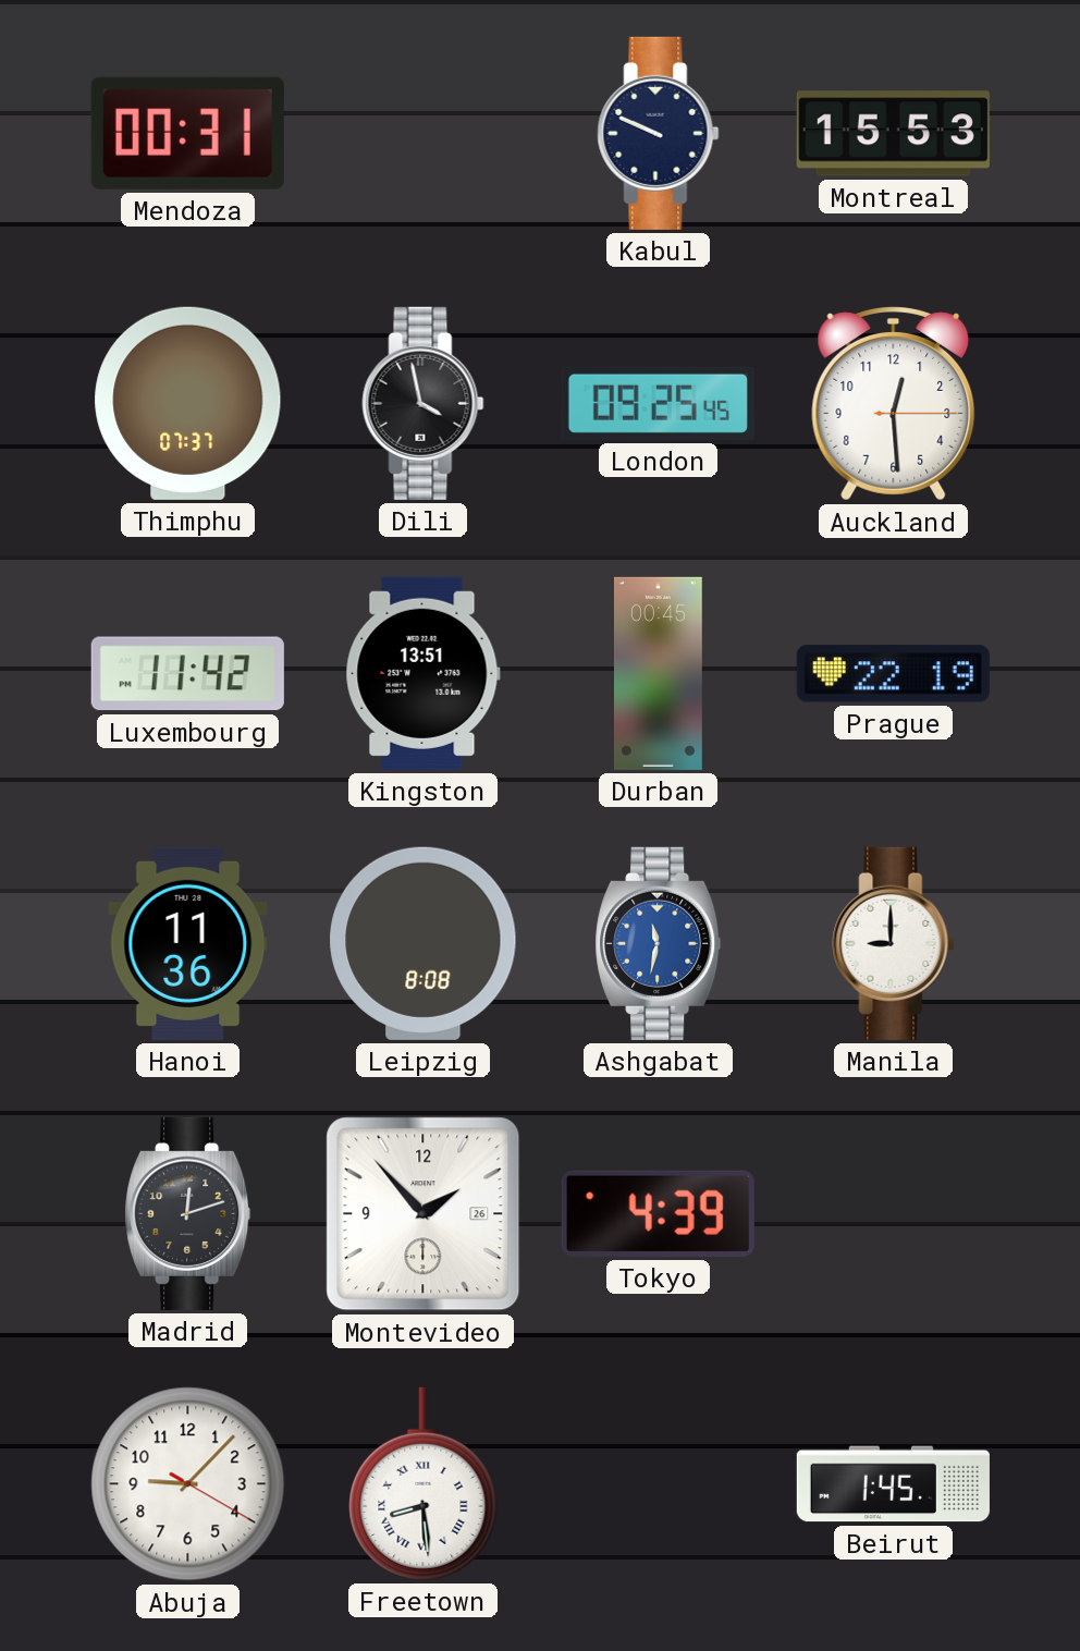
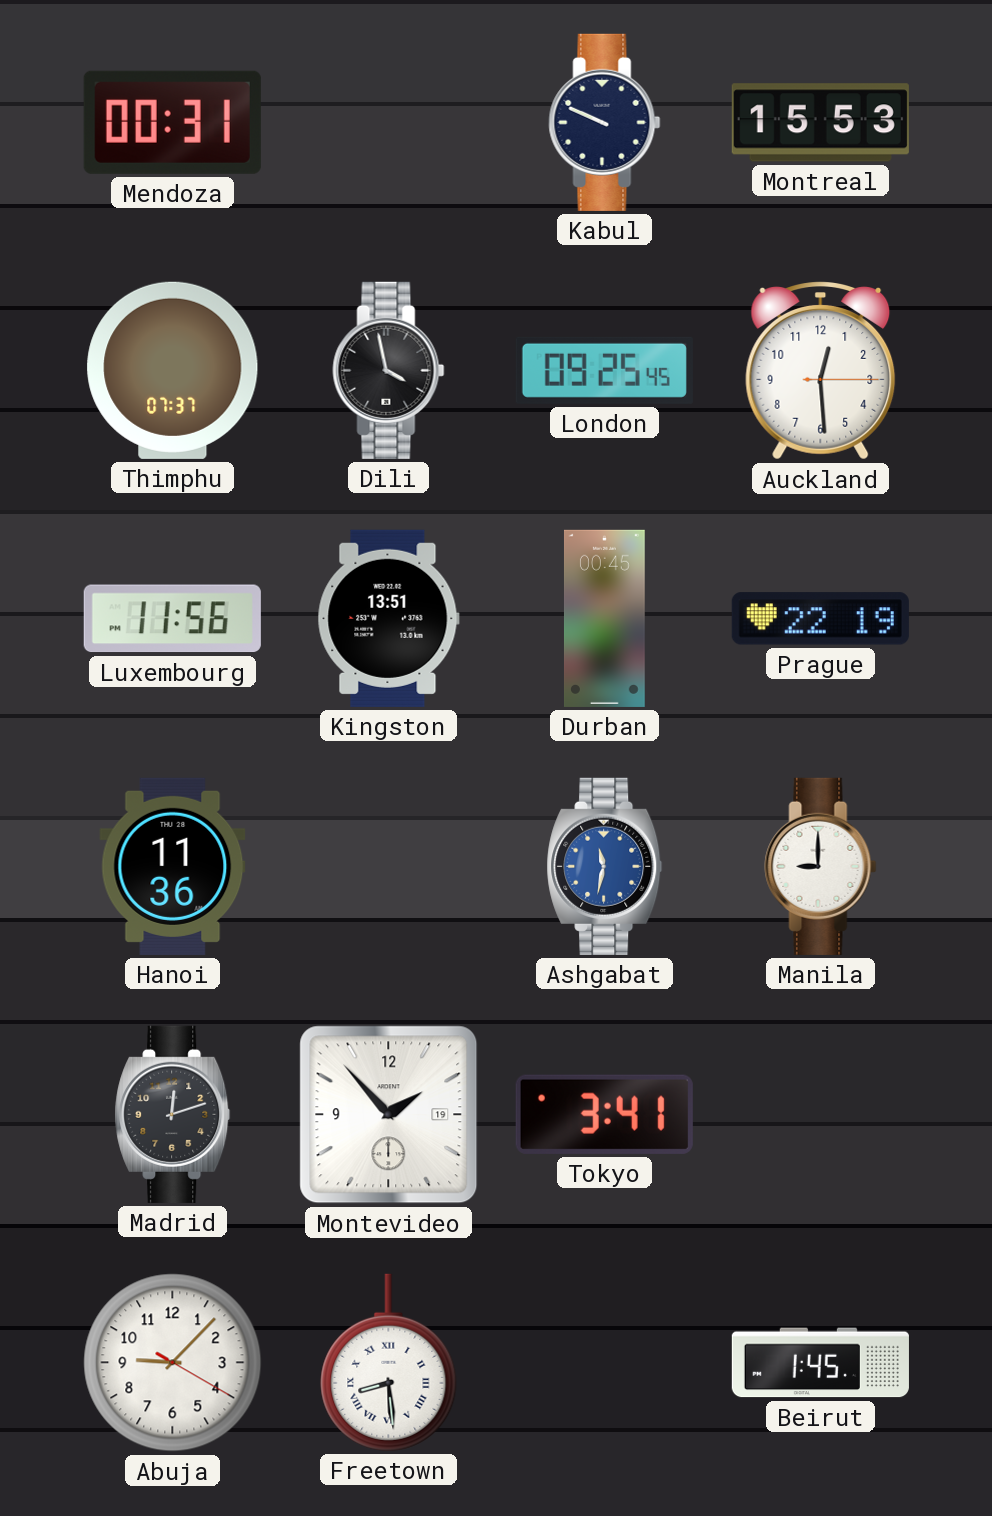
Luxembourg: 11:42 -> 11:56
Leipzig: 8:08 -> none
Montevideo date: 26 -> 19
Tokyo: 4:39 -> 3:41
